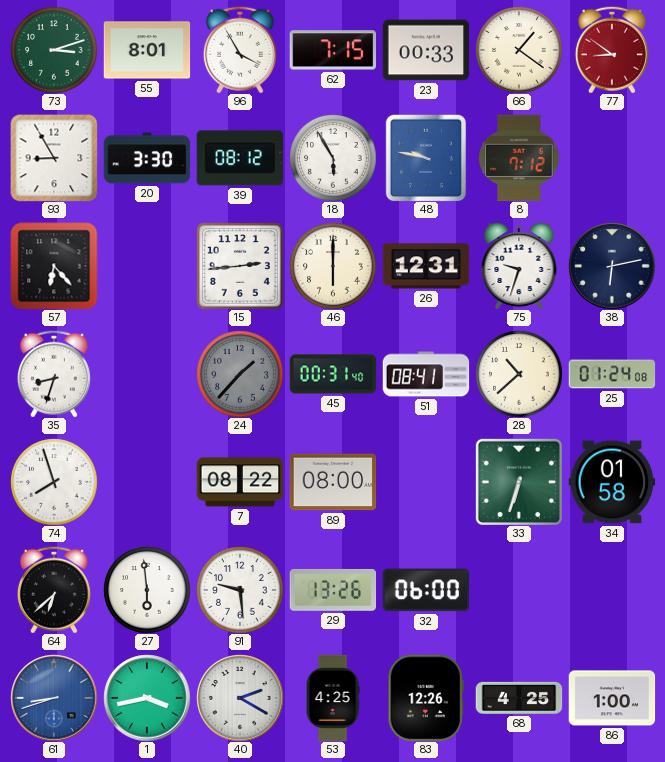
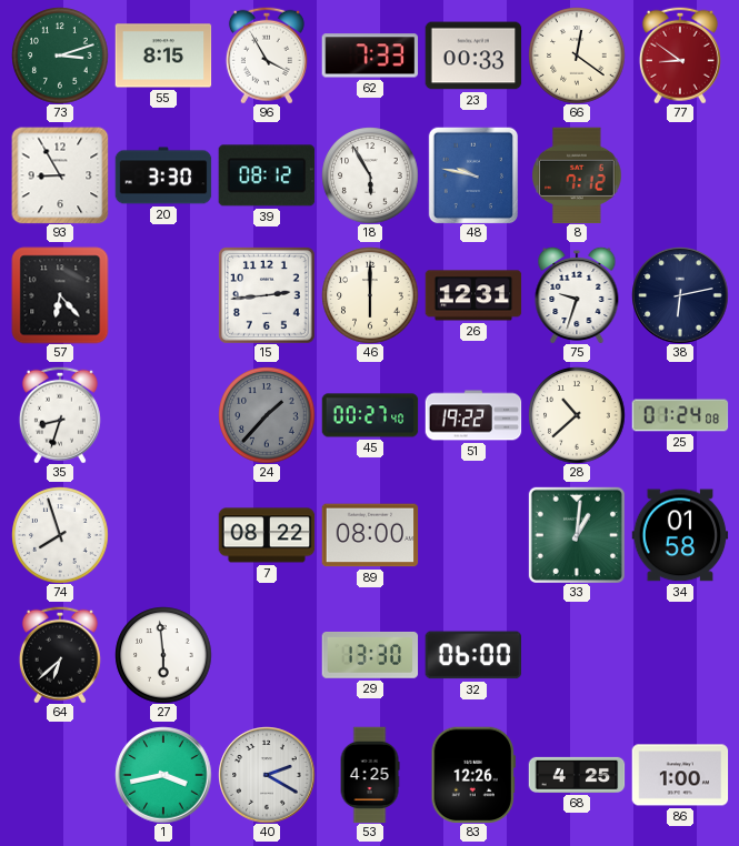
55: 8:01 -> 8:15
62: 7:15 -> 7:33
66: 1:21 -> 12:21
45: 00:31 -> 00:27
51: 08:41 -> 19:22
33: 6:33 -> 1:01
91: 9:29 -> none
29: 13:26 -> 13:30
61: 8:42 -> none
